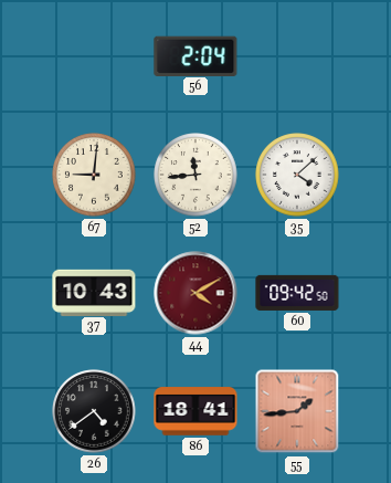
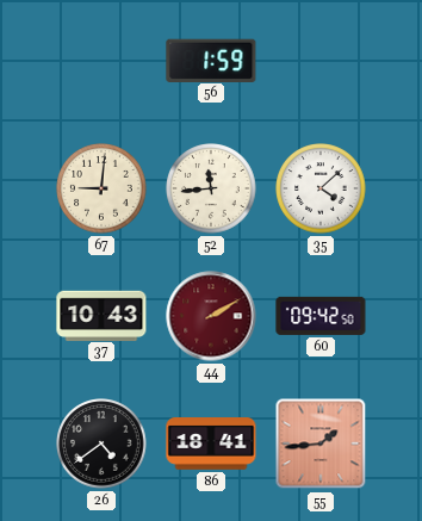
56: 2:04 -> 1:59
44: 4:10 -> 2:10
